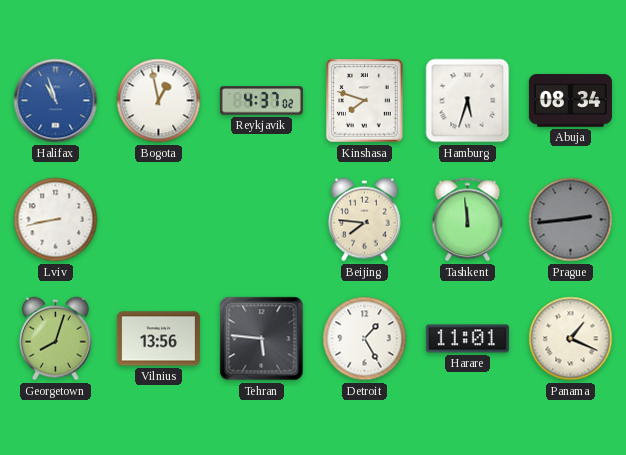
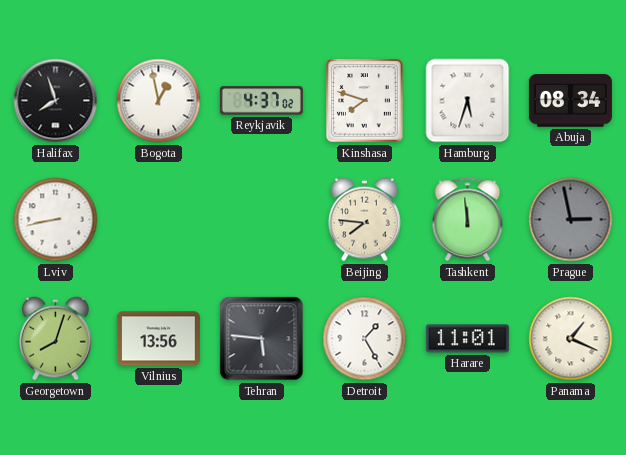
Halifax: 10:57 -> 7:57
Halifax dial: blue -> black
Prague: 2:44 -> 2:58
